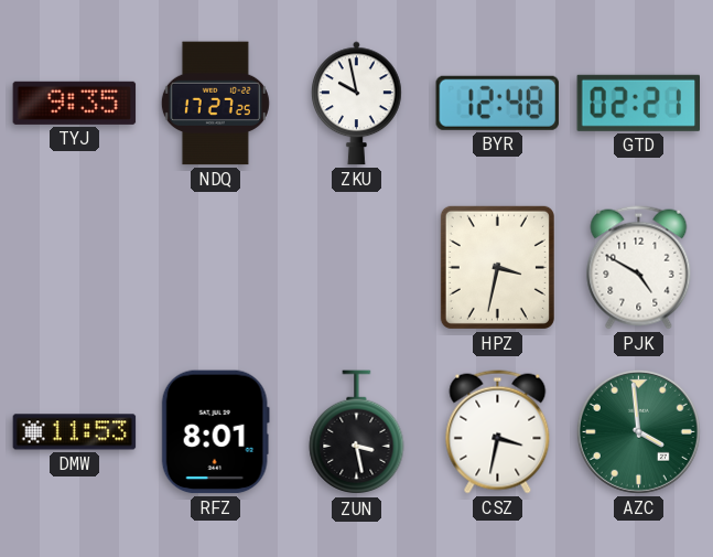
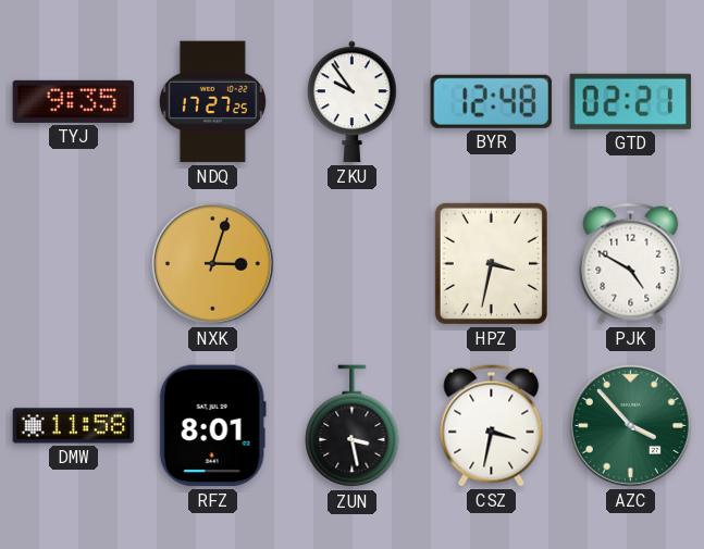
ZKU: 9:58 -> 9:54
NXK: none -> 3:03
DMW: 11:53 -> 11:58
AZC: 3:59 -> 3:53
